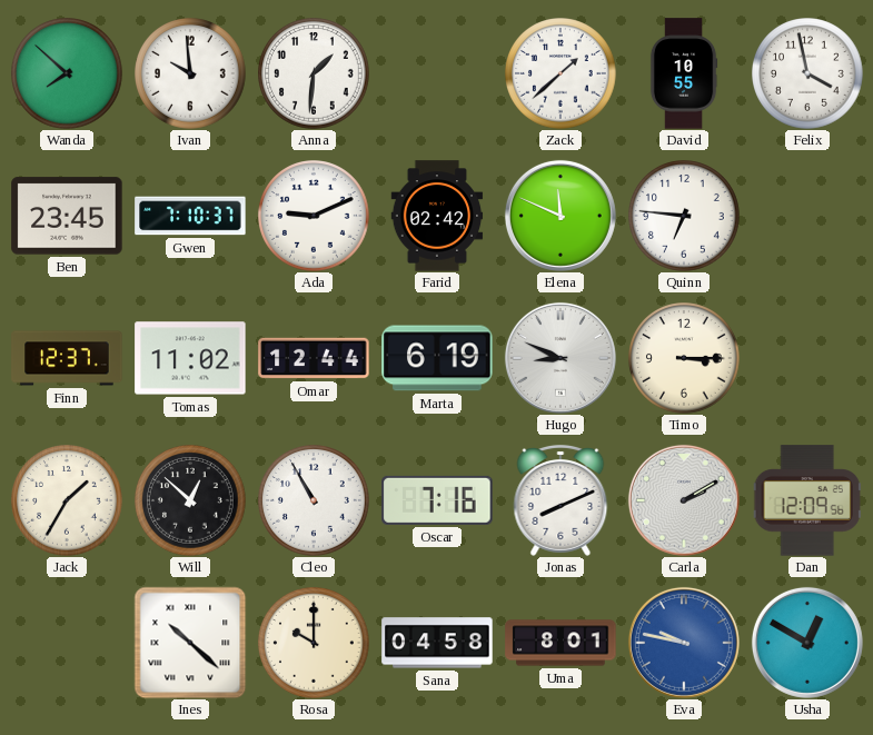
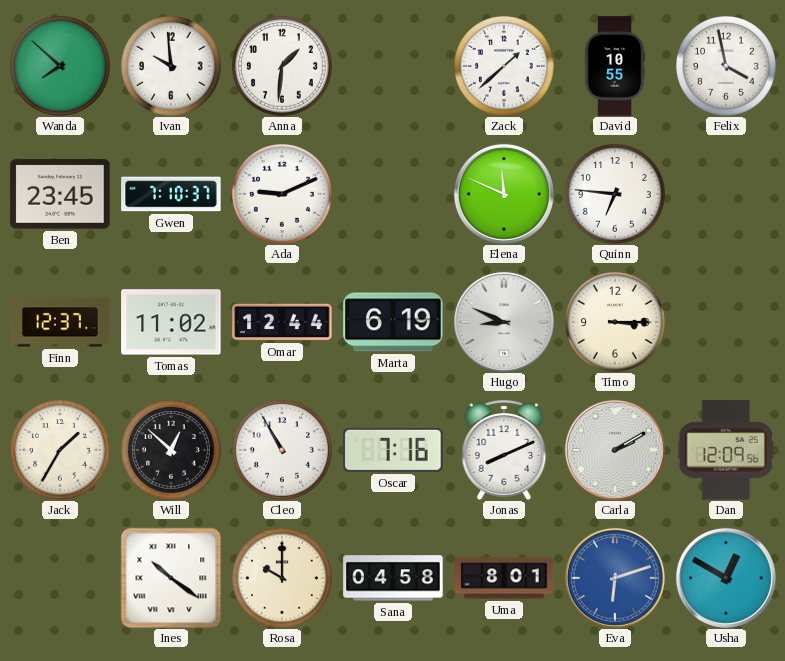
Farid: 02:42 -> none
Ines: 10:22 -> 10:21
Eva: 9:47 -> 6:12
